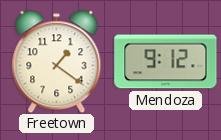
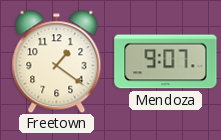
Mendoza: 9:12 -> 9:07
